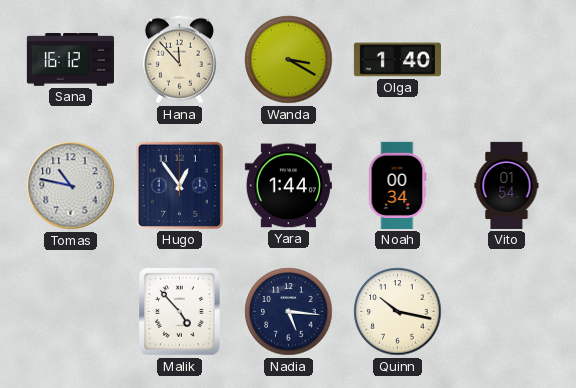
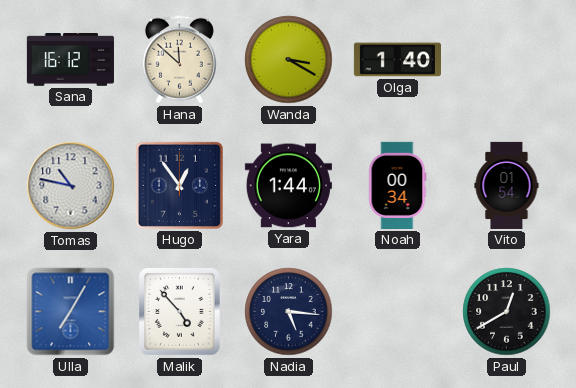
Hana: 11:53 -> 11:52
Ulla: none -> 7:05
Quinn: 10:17 -> none
Paul: none -> 12:40
